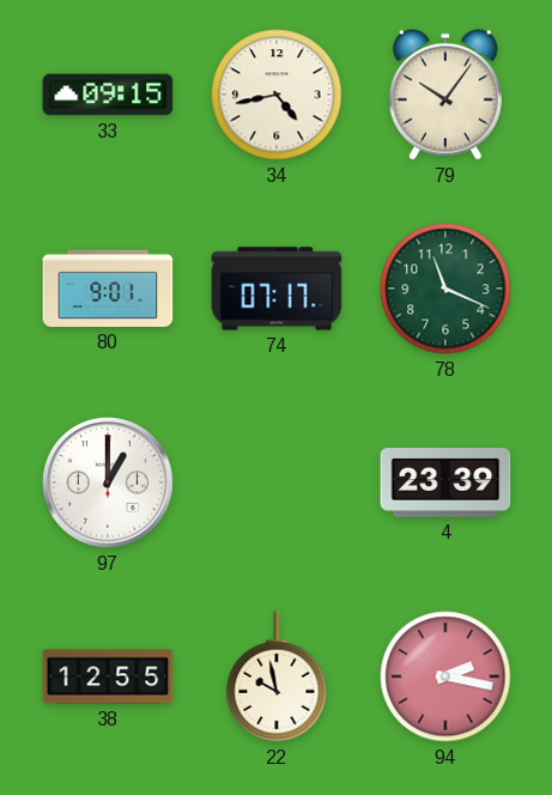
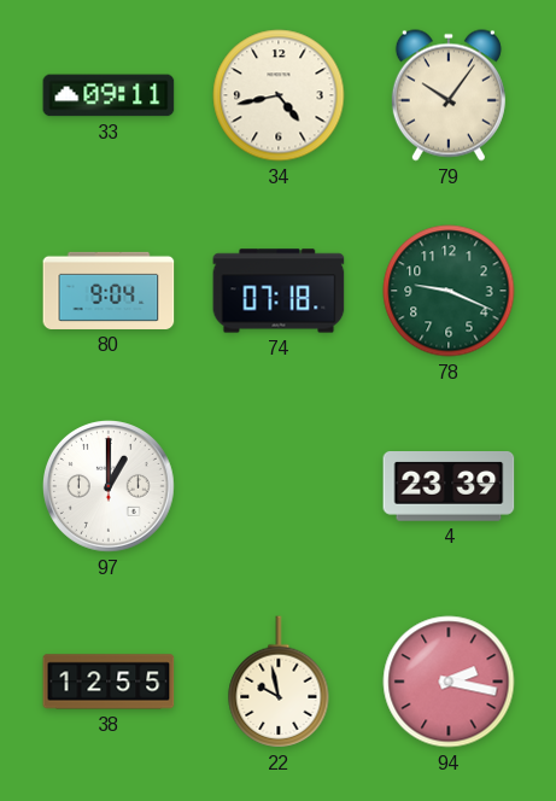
33: 09:15 -> 09:11
80: 9:01 -> 9:04
74: 07:17 -> 07:18
78: 11:19 -> 9:19
